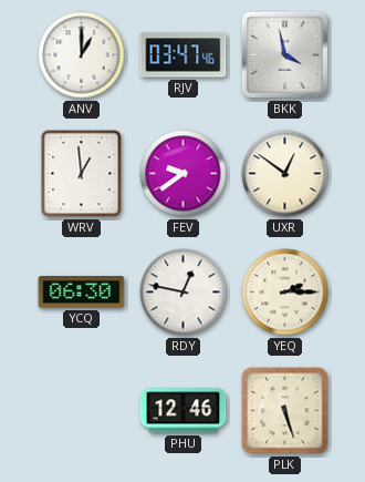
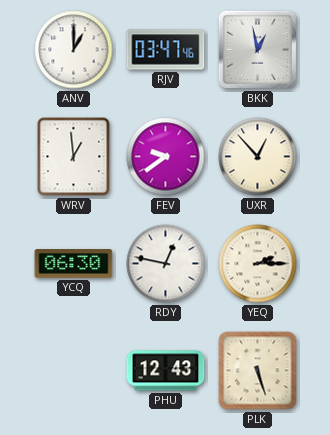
BKK: 3:58 -> 12:58
UXR: 12:51 -> 12:53
PHU: 12:46 -> 12:43
